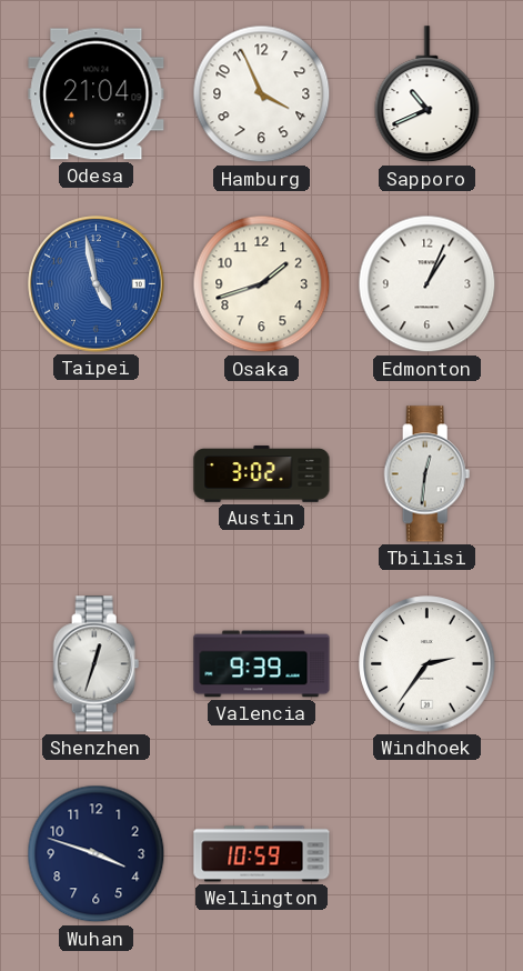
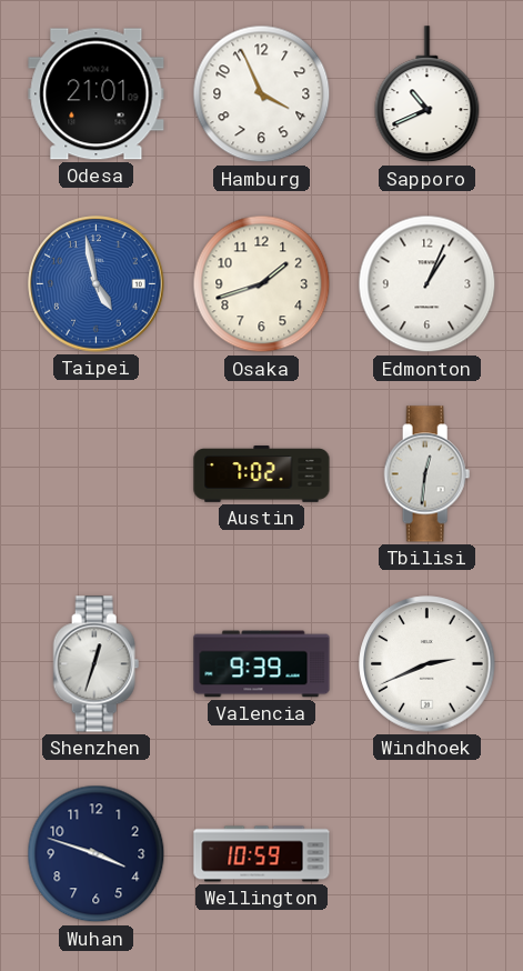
Odesa: 21:04 -> 21:01
Austin: 3:02 -> 7:02
Windhoek: 2:36 -> 2:41
